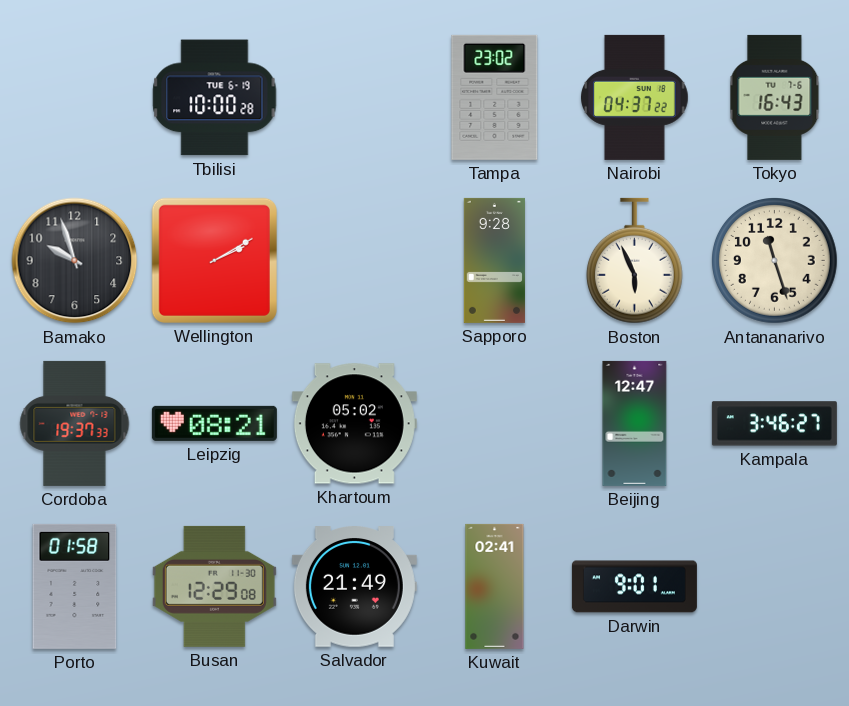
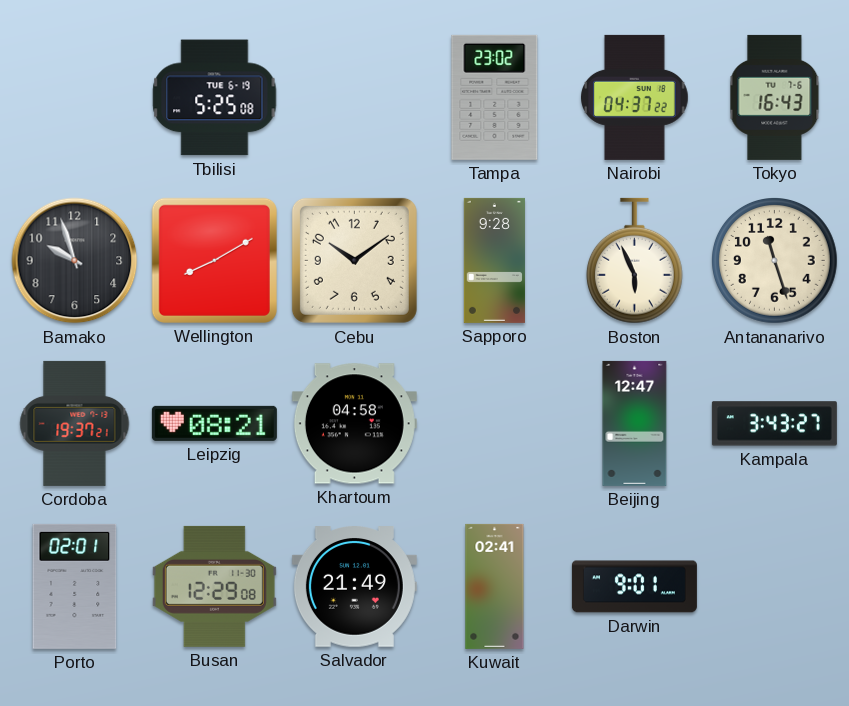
Tbilisi: 10:00 -> 5:25
Wellington: 2:10 -> 8:10
Cebu: none -> 10:09
Cordoba: 19:37:33 -> 19:37:21
Khartoum: 05:02 -> 04:58
Kampala: 3:46 -> 3:43
Porto: 01:58 -> 02:01
